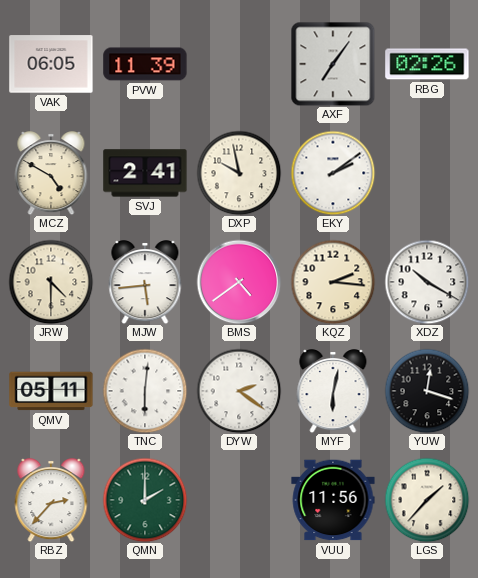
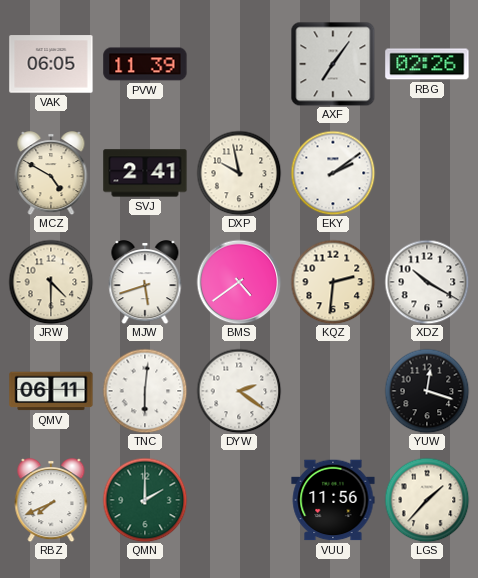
MJW: 5:44 -> 5:42
KQZ: 2:16 -> 2:31
QMV: 05:11 -> 06:11
MYF: 6:02 -> none
RBZ: 2:37 -> 7:41
